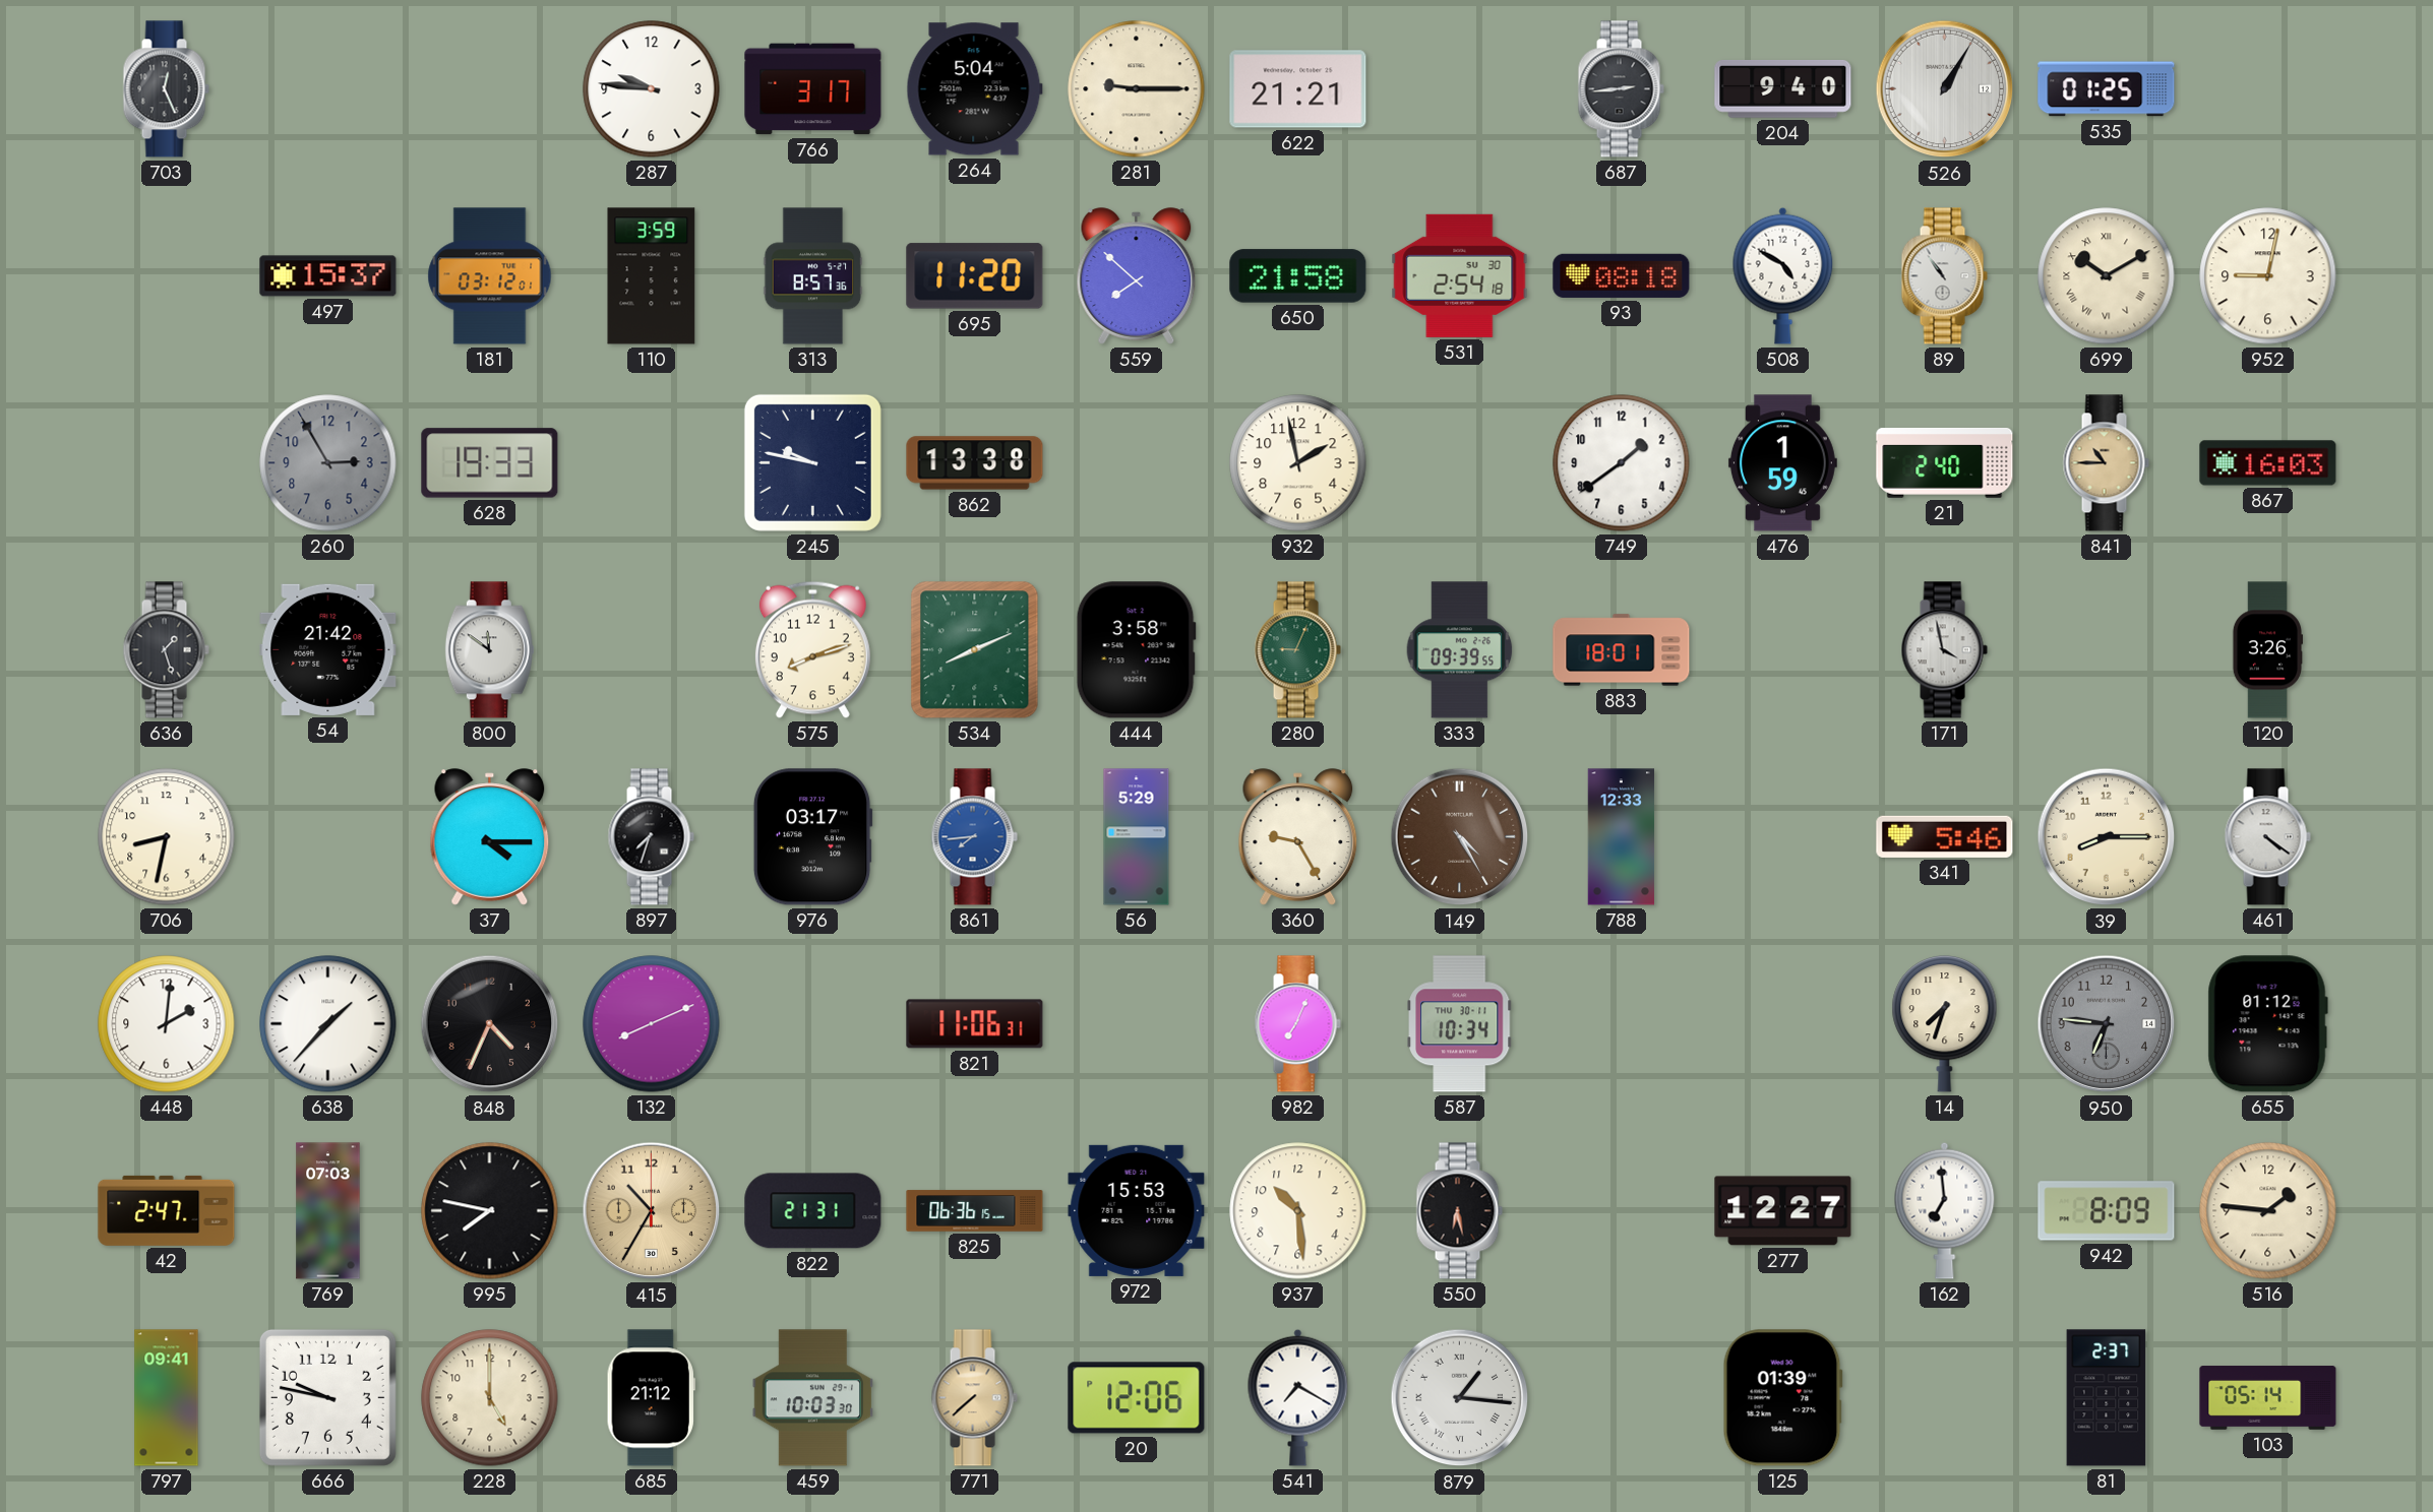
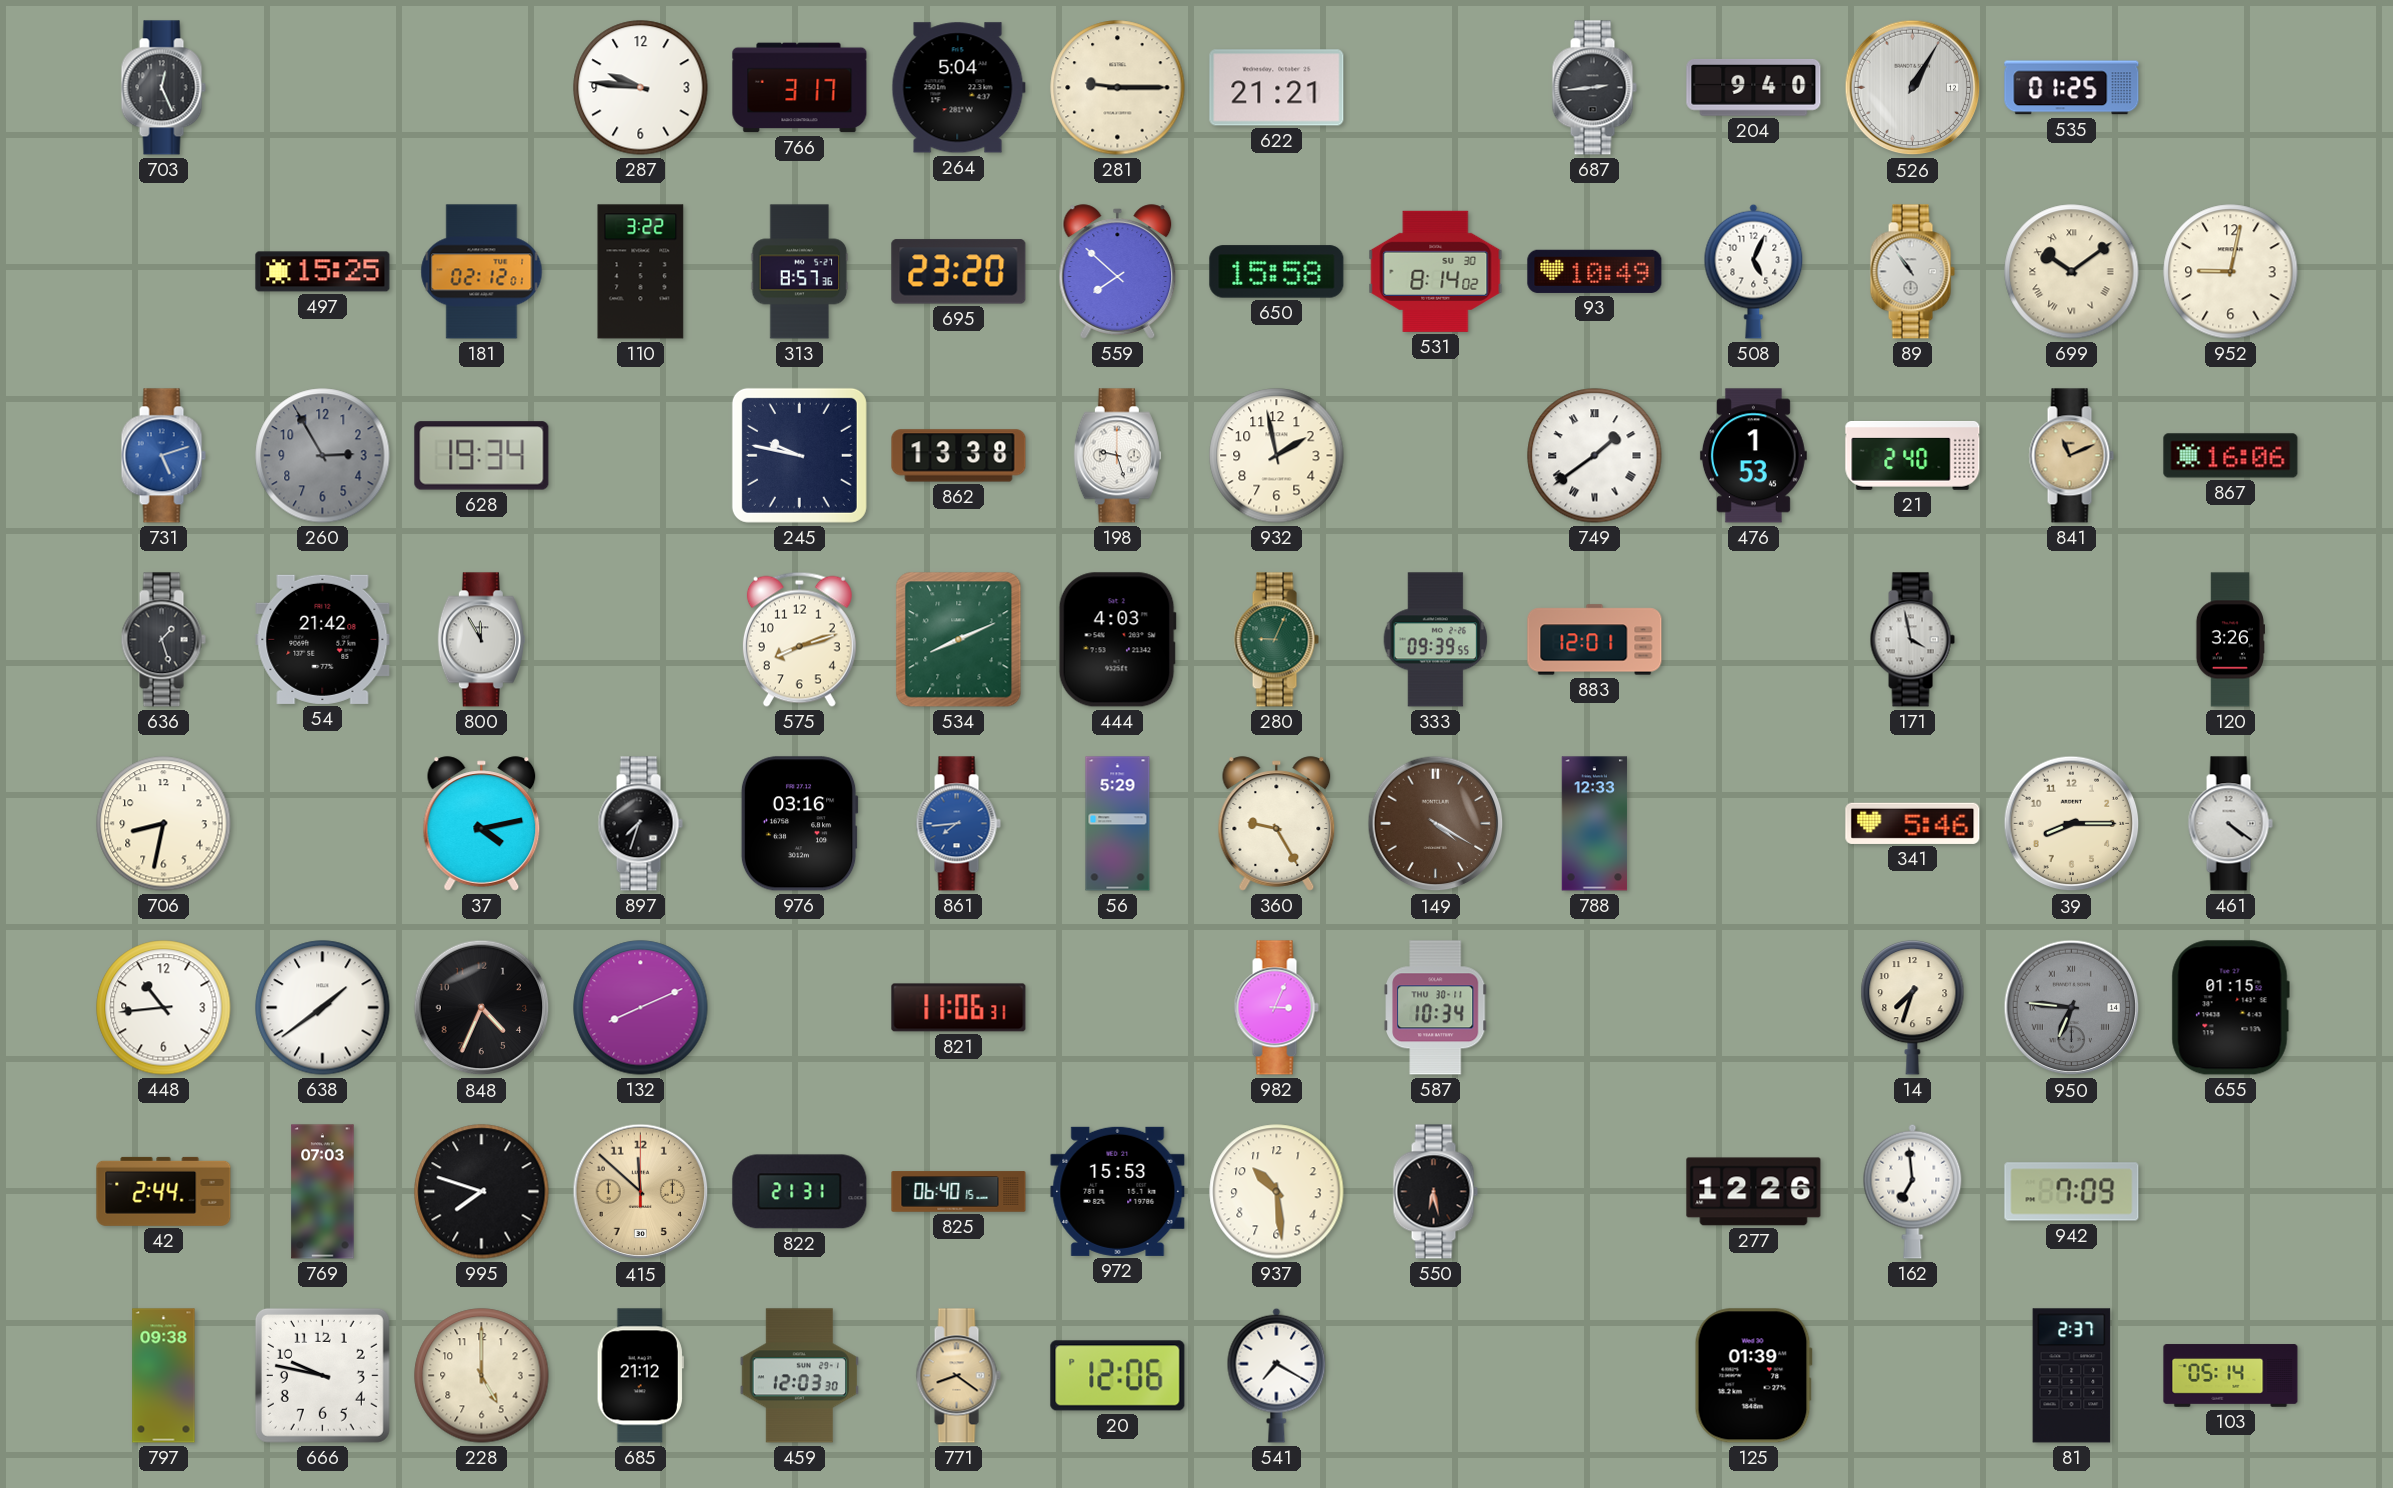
497: 15:37 -> 15:25
181: 03:12 -> 02:12
110: 3:59 -> 3:22
695: 11:20 -> 23:20
650: 21:58 -> 15:58
531: 2:54 -> 8:14
93: 08:18 -> 10:49
508: 4:50 -> 5:04
699: 10:10 -> 10:09
731: none -> 5:12
628: 19:33 -> 19:34
198: none -> 9:27
749 numerals: Arabic -> Roman
476: 1:59 -> 1:53
841: 10:45 -> 11:11
867: 16:03 -> 16:06
800: 11:51 -> 11:55
444: 3:58 -> 4:03
883: 18:01 -> 12:01
37: 4:15 -> 4:13
976: 03:17 -> 03:16
149: 4:25 -> 4:20
448: 2:01 -> 10:44
638: 1:37 -> 1:39
982: 7:04 -> 3:04
950 numerals: Arabic -> Roman
655: 01:12 -> 01:15
42: 2:47 -> 2:44
995: 7:47 -> 7:48
415: 10:35 -> 11:52
825: 06:36 -> 06:40
277: 12:27 -> 12:26
942: 8:09 -> 7:09
516: 1:46 -> none
797: 09:41 -> 09:38
459: 10:03 -> 12:03
771: 7:38 -> 8:21
879: 1:16 -> none
